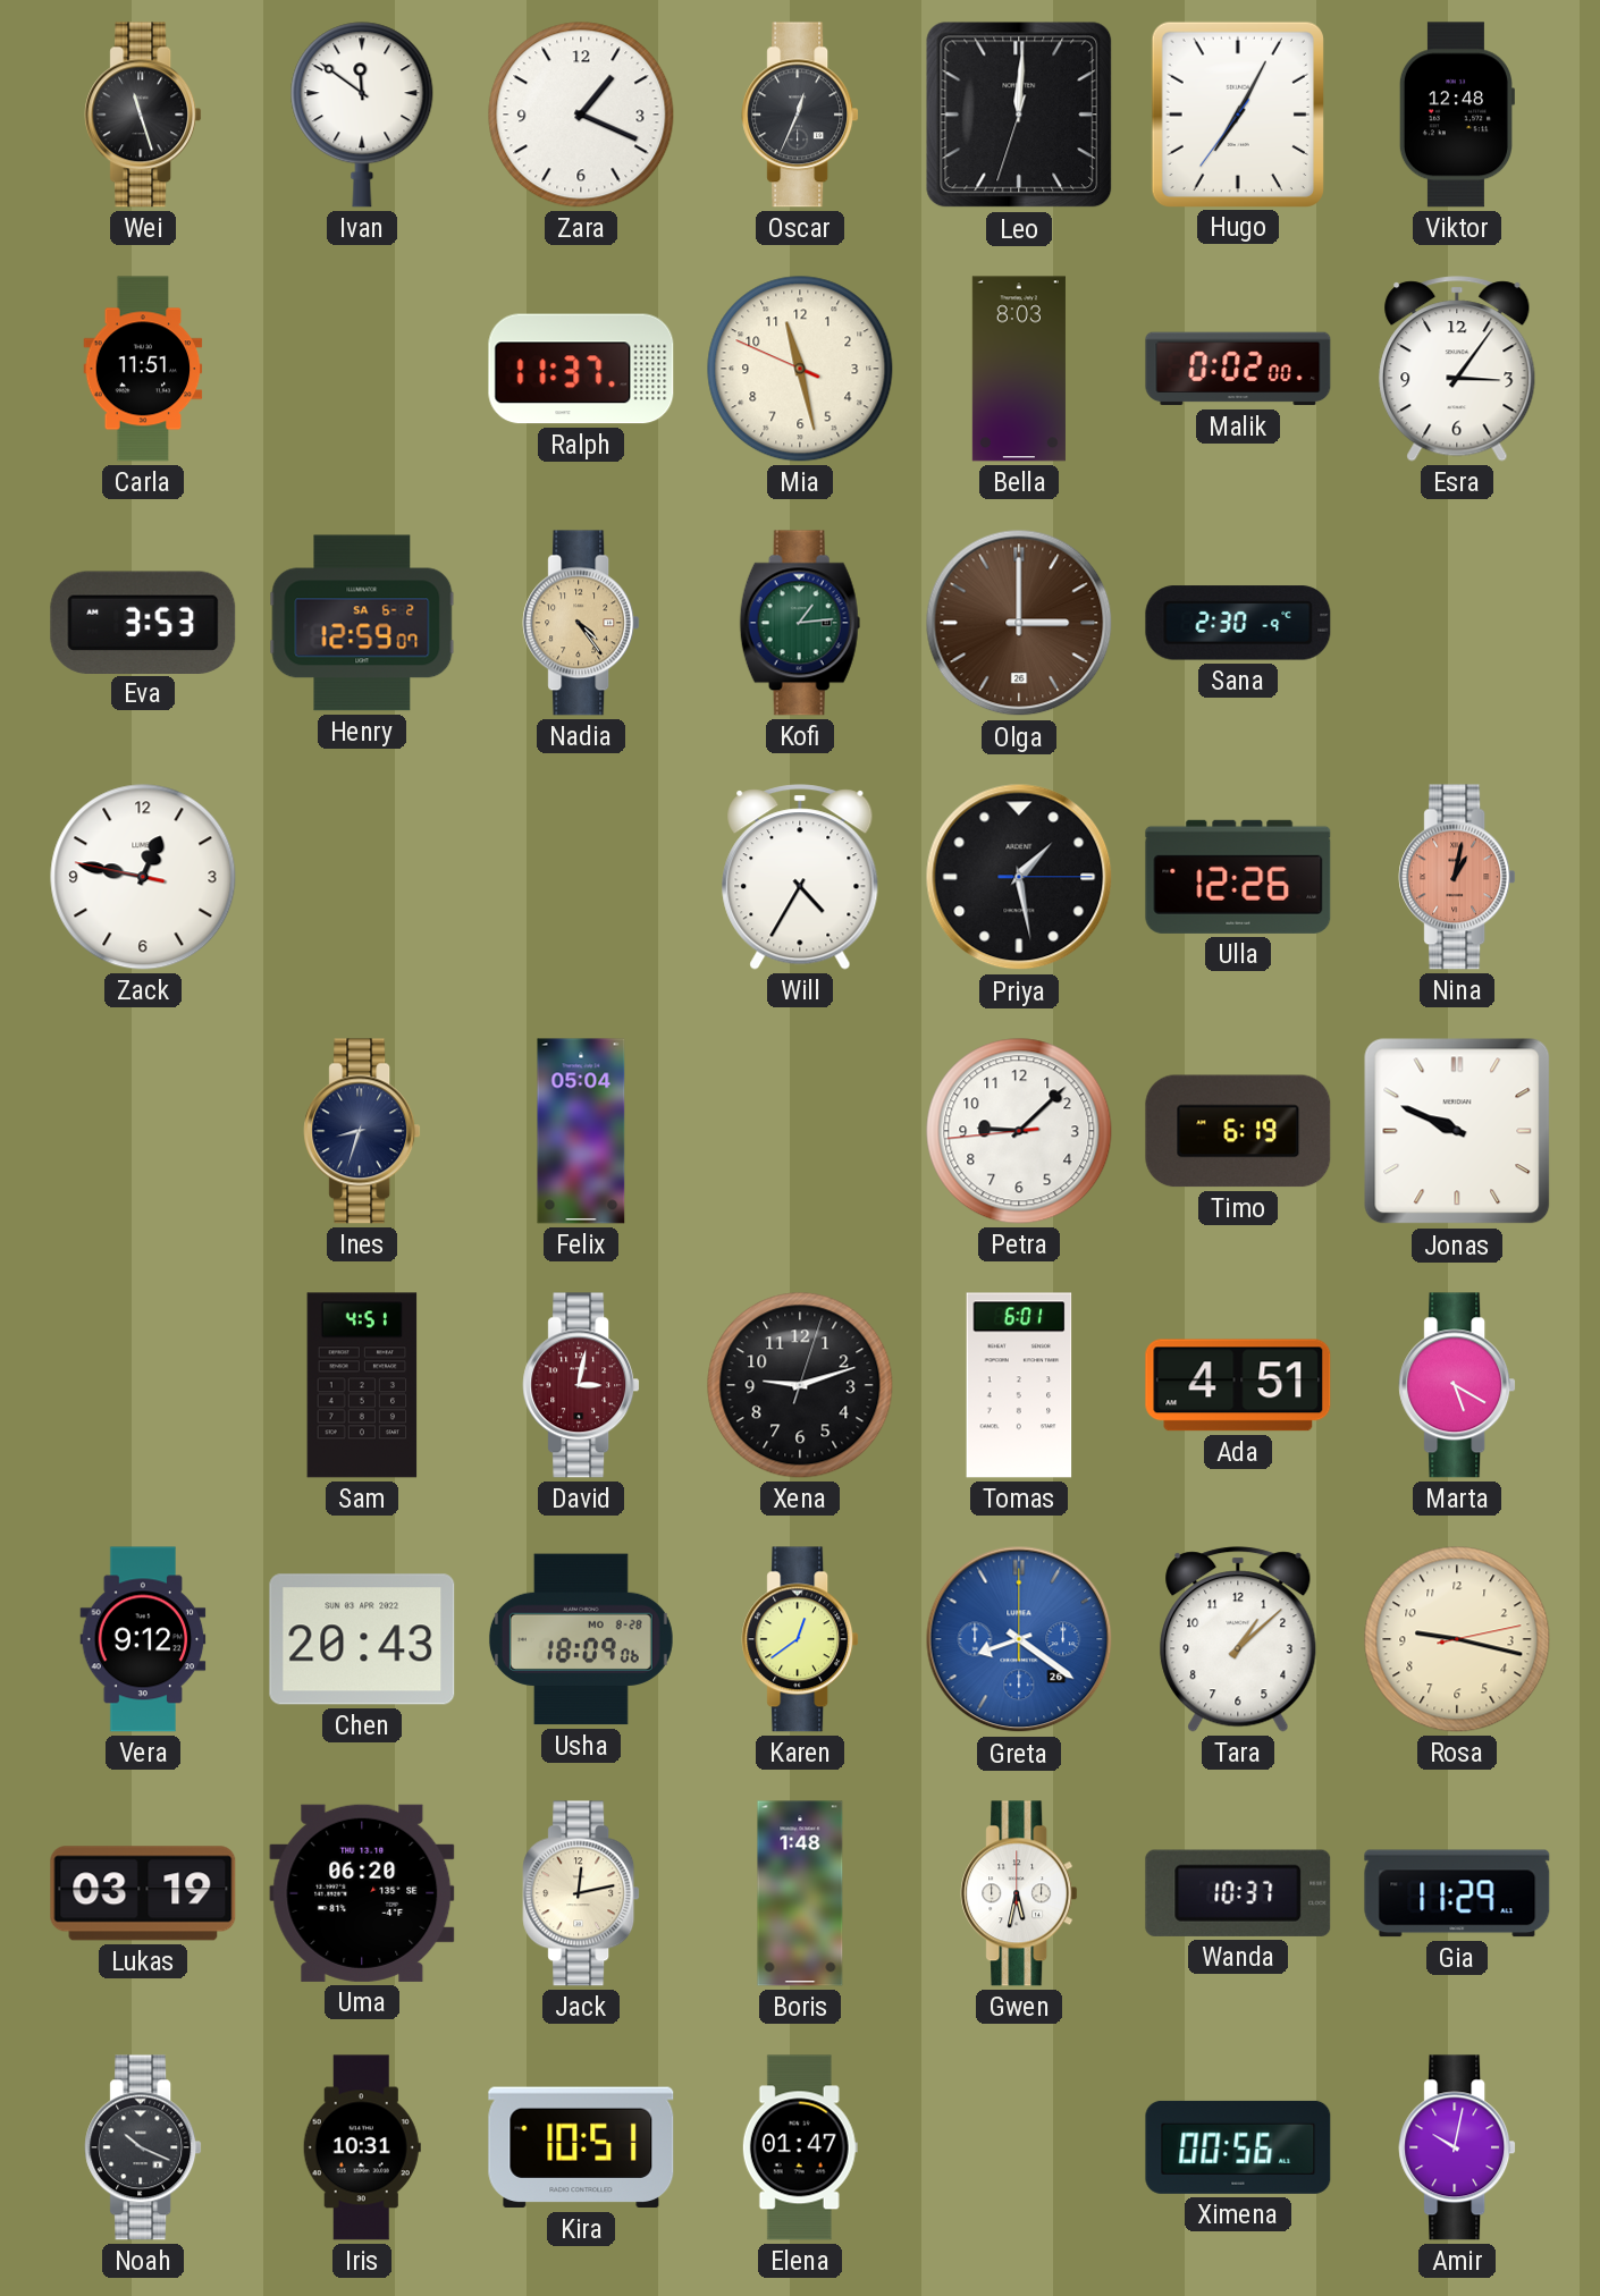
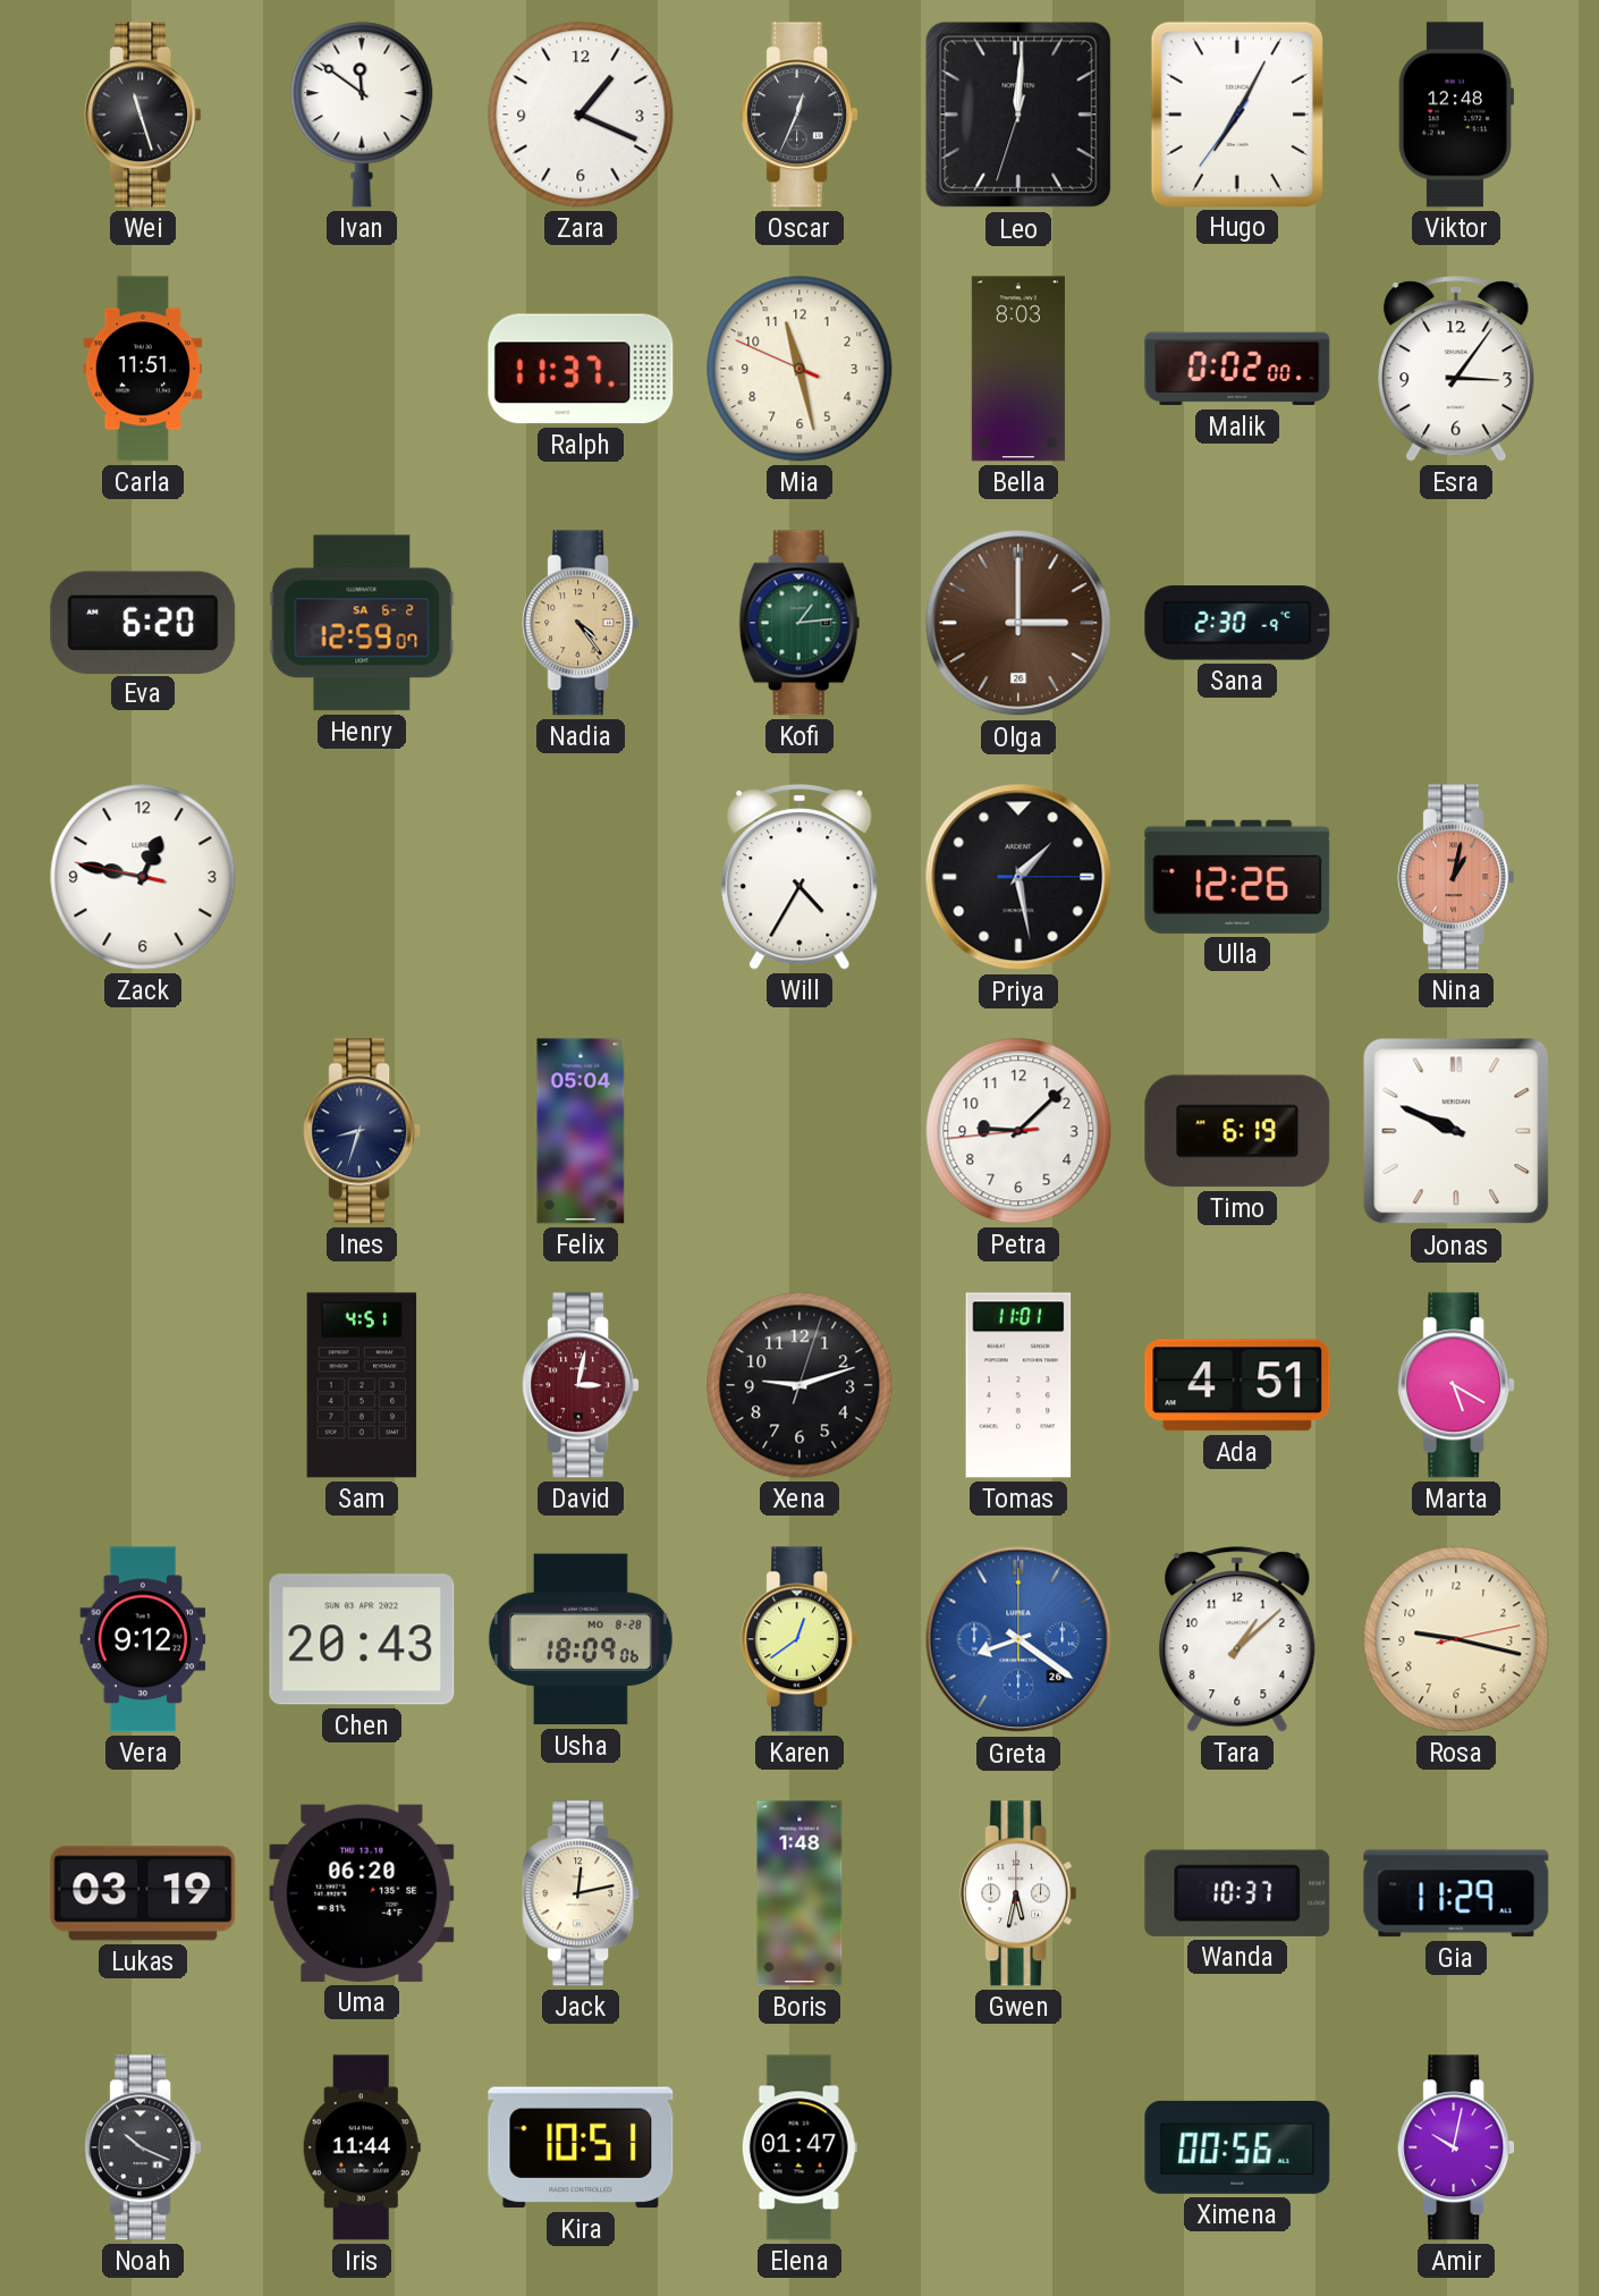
Eva: 3:53 -> 6:20
Tomas: 6:01 -> 11:01
Iris: 10:31 -> 11:44
